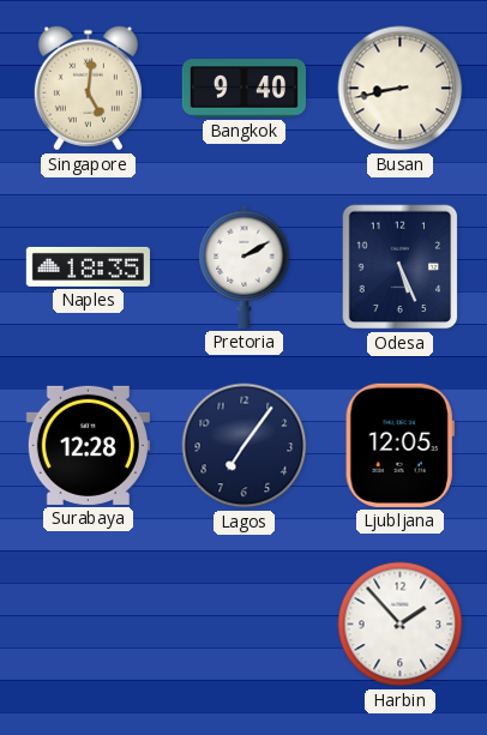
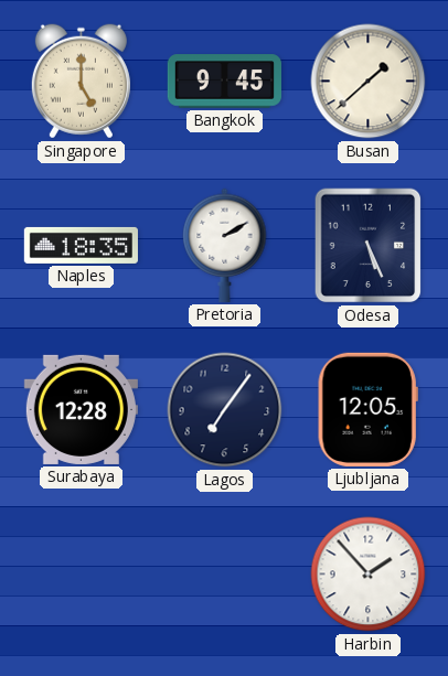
Singapore: 5:01 -> 5:00
Bangkok: 9:40 -> 9:45
Busan: 8:43 -> 1:38
